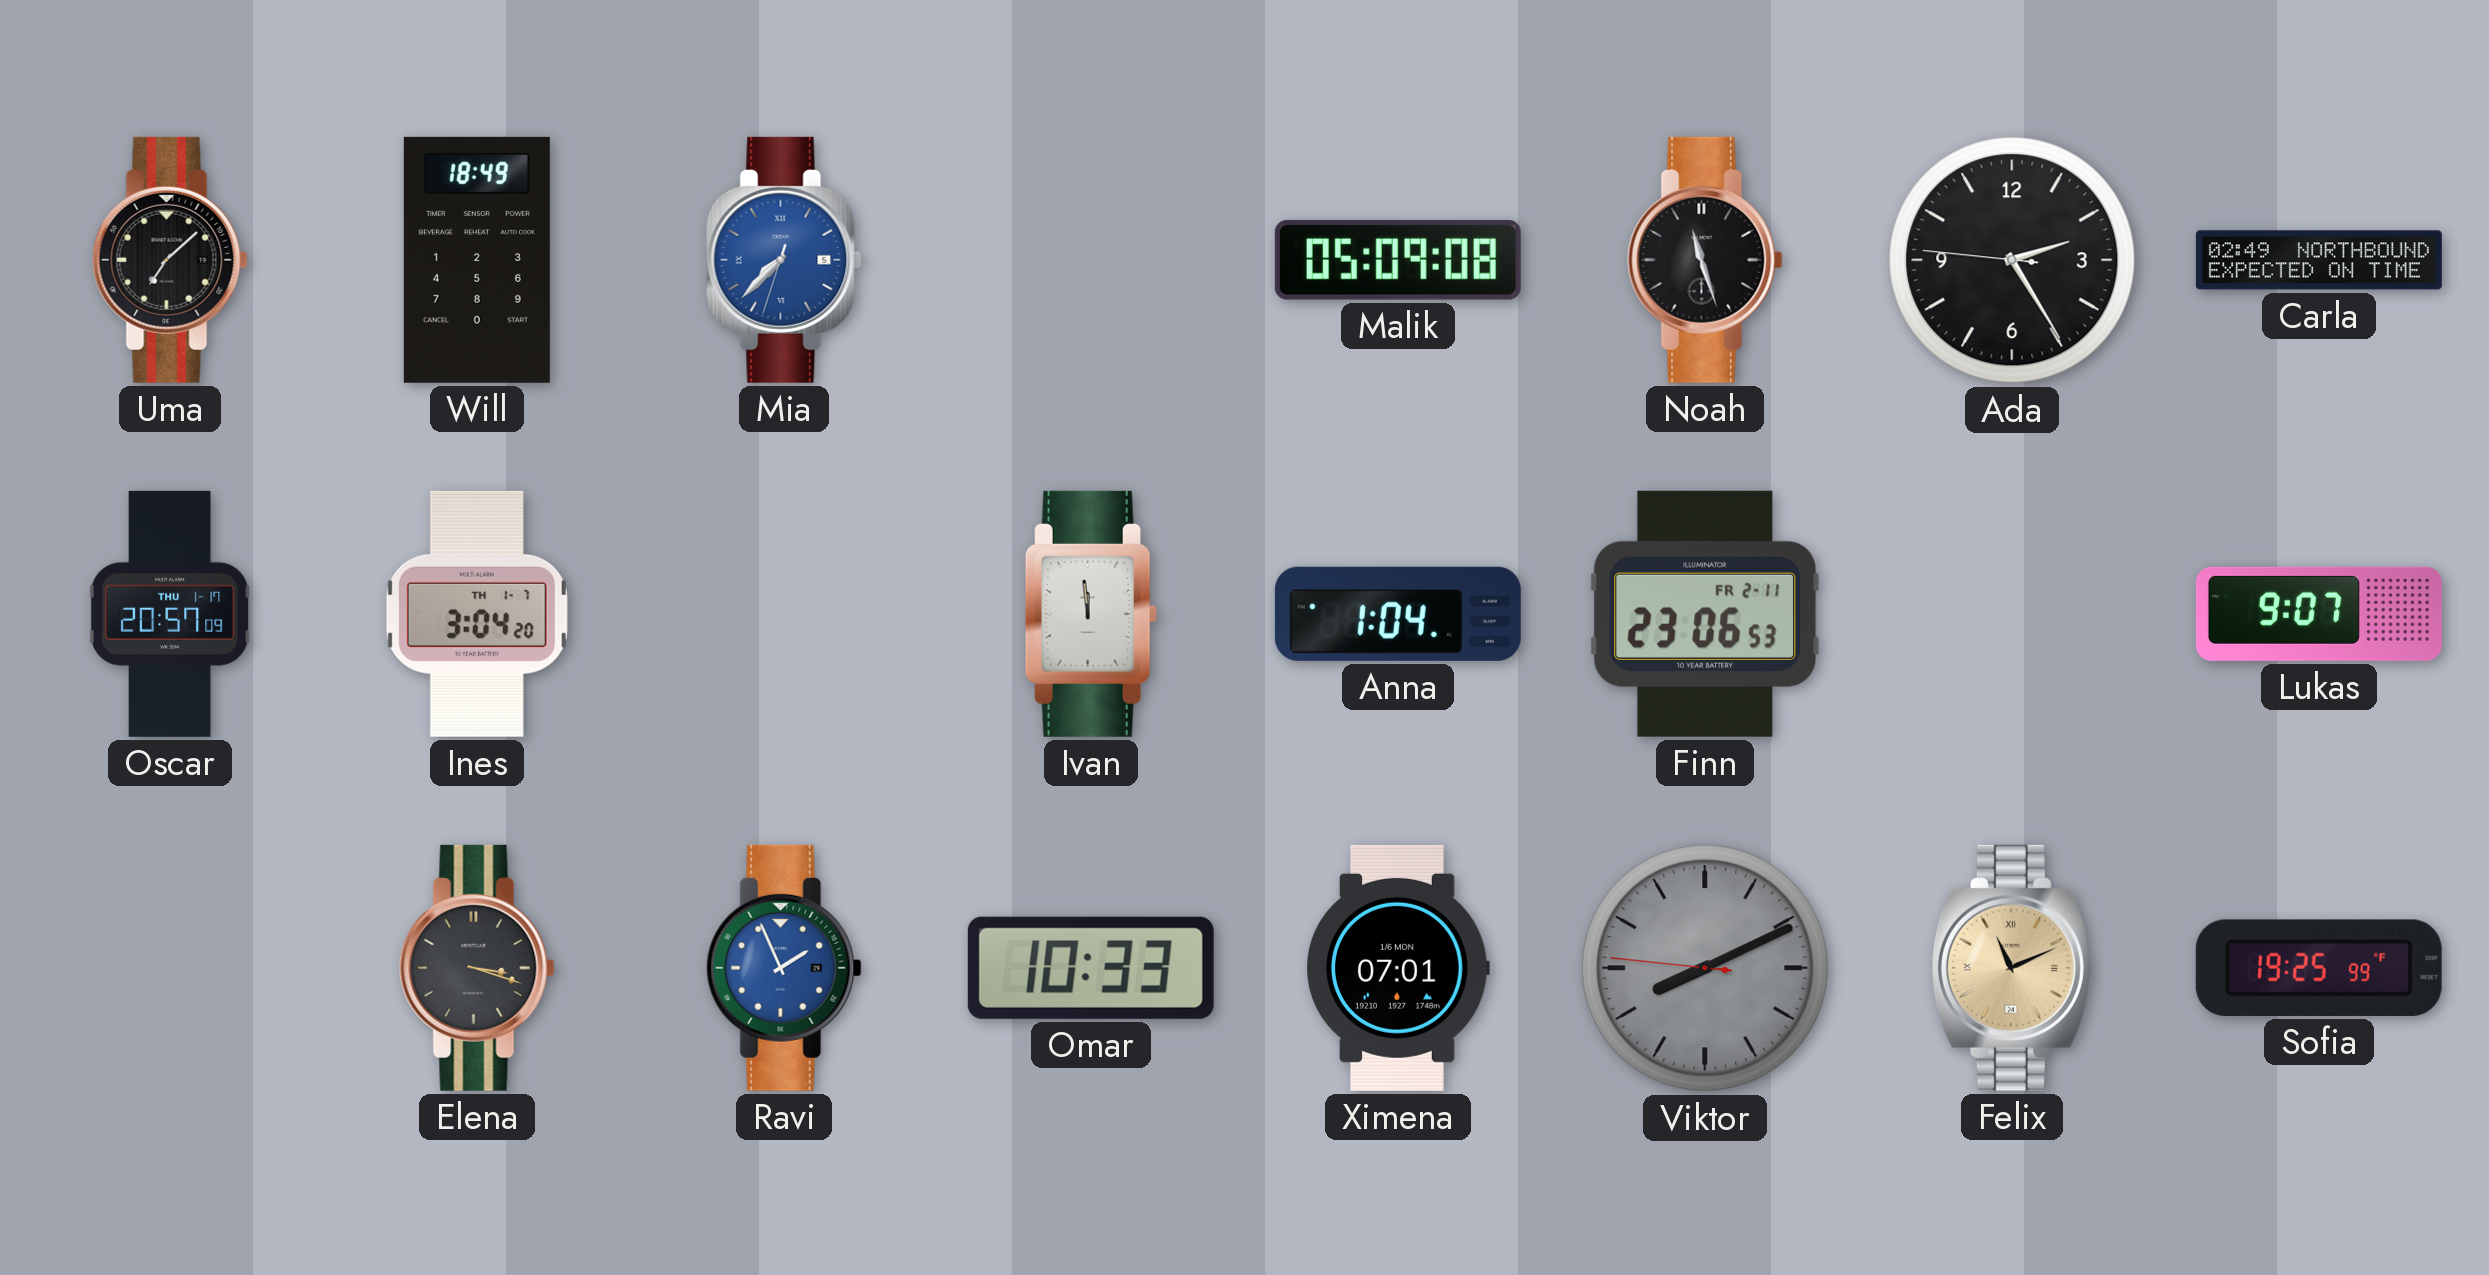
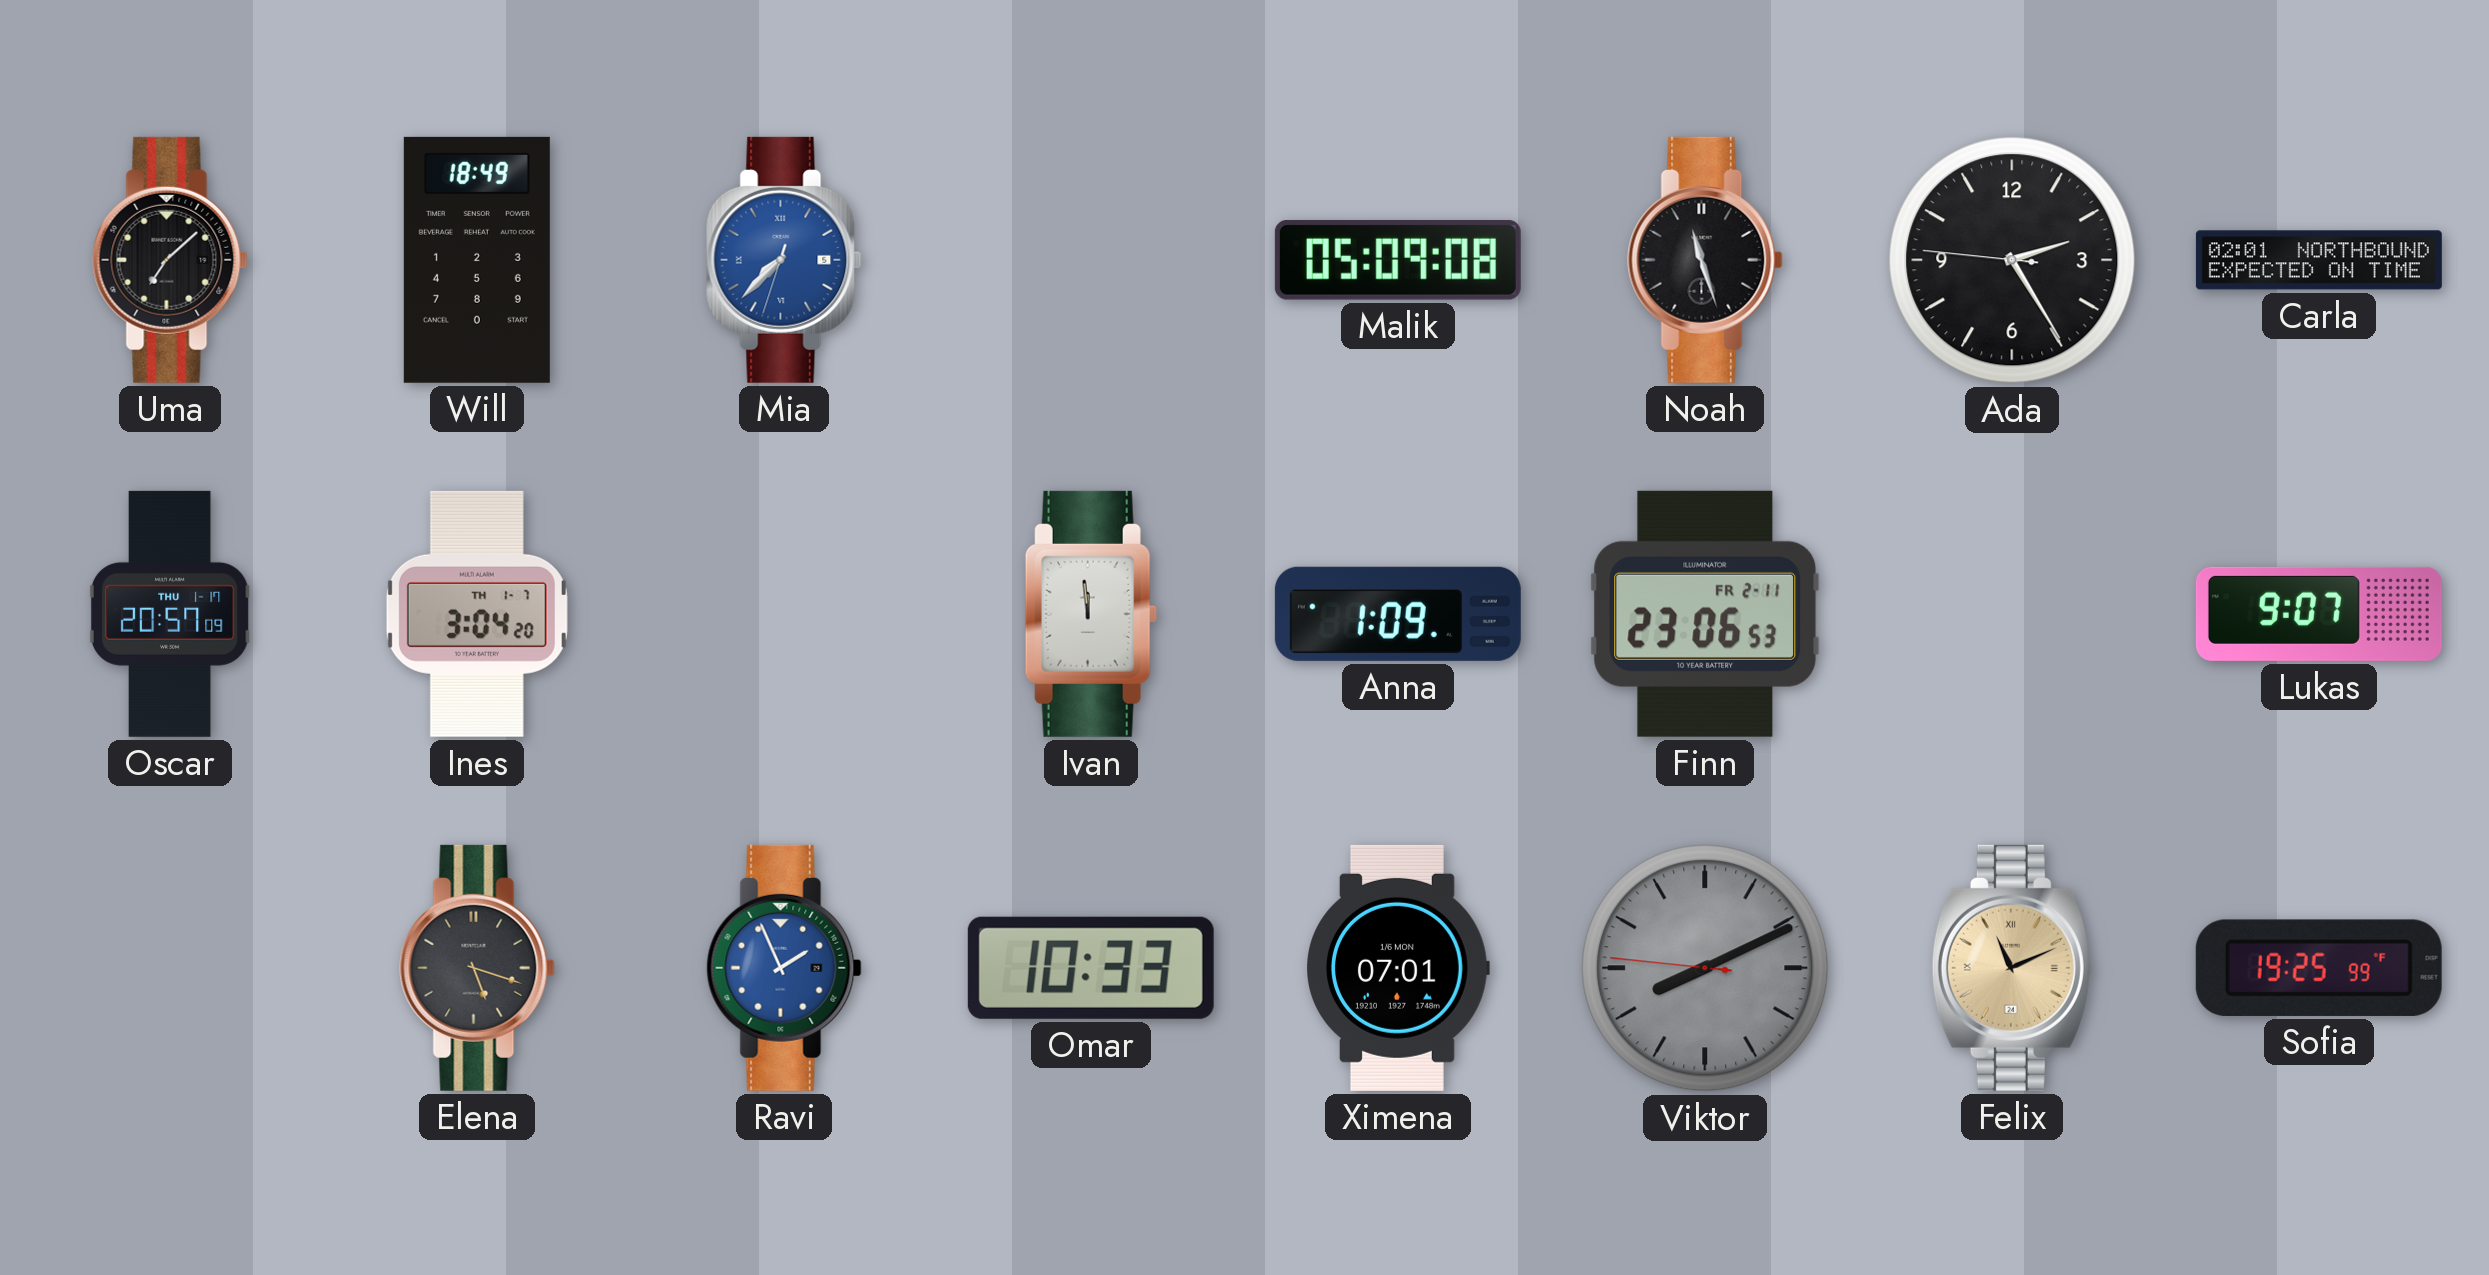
Carla: 02:49 -> 02:01
Anna: 1:04 -> 1:09
Elena: 3:18 -> 5:18
